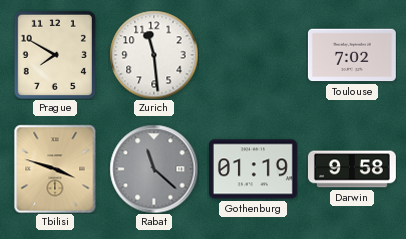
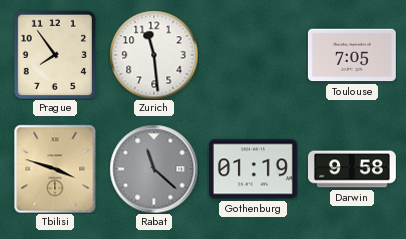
Prague: 7:50 -> 7:54
Toulouse: 7:02 -> 7:05
